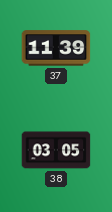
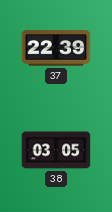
37: 11:39 -> 22:39
